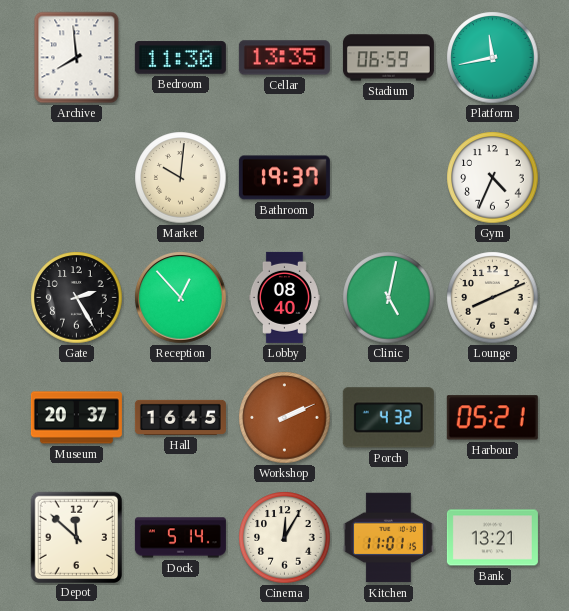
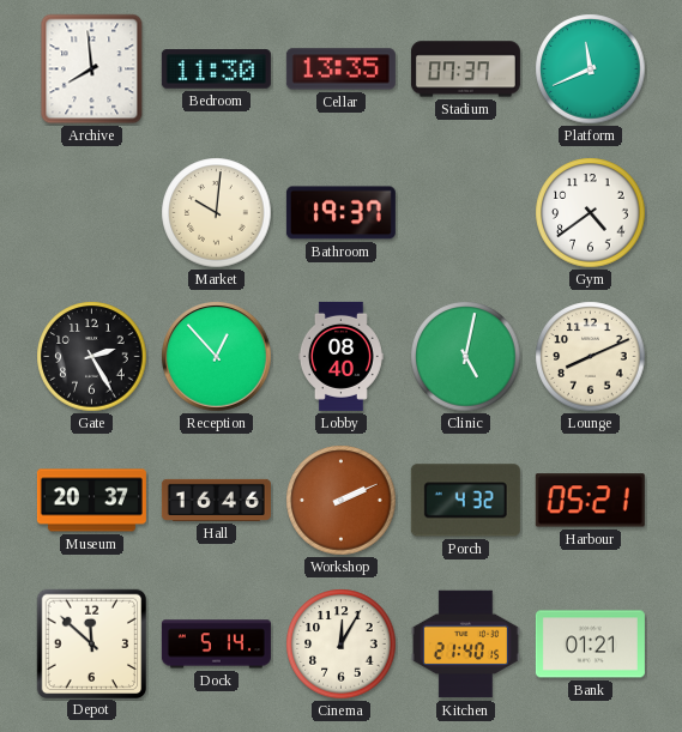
Stadium: 06:59 -> 07:37
Platform: 11:43 -> 11:41
Gym: 4:34 -> 4:39
Hall: 16:45 -> 16:46
Kitchen: 11:01 -> 21:40
Bank: 13:21 -> 01:21
